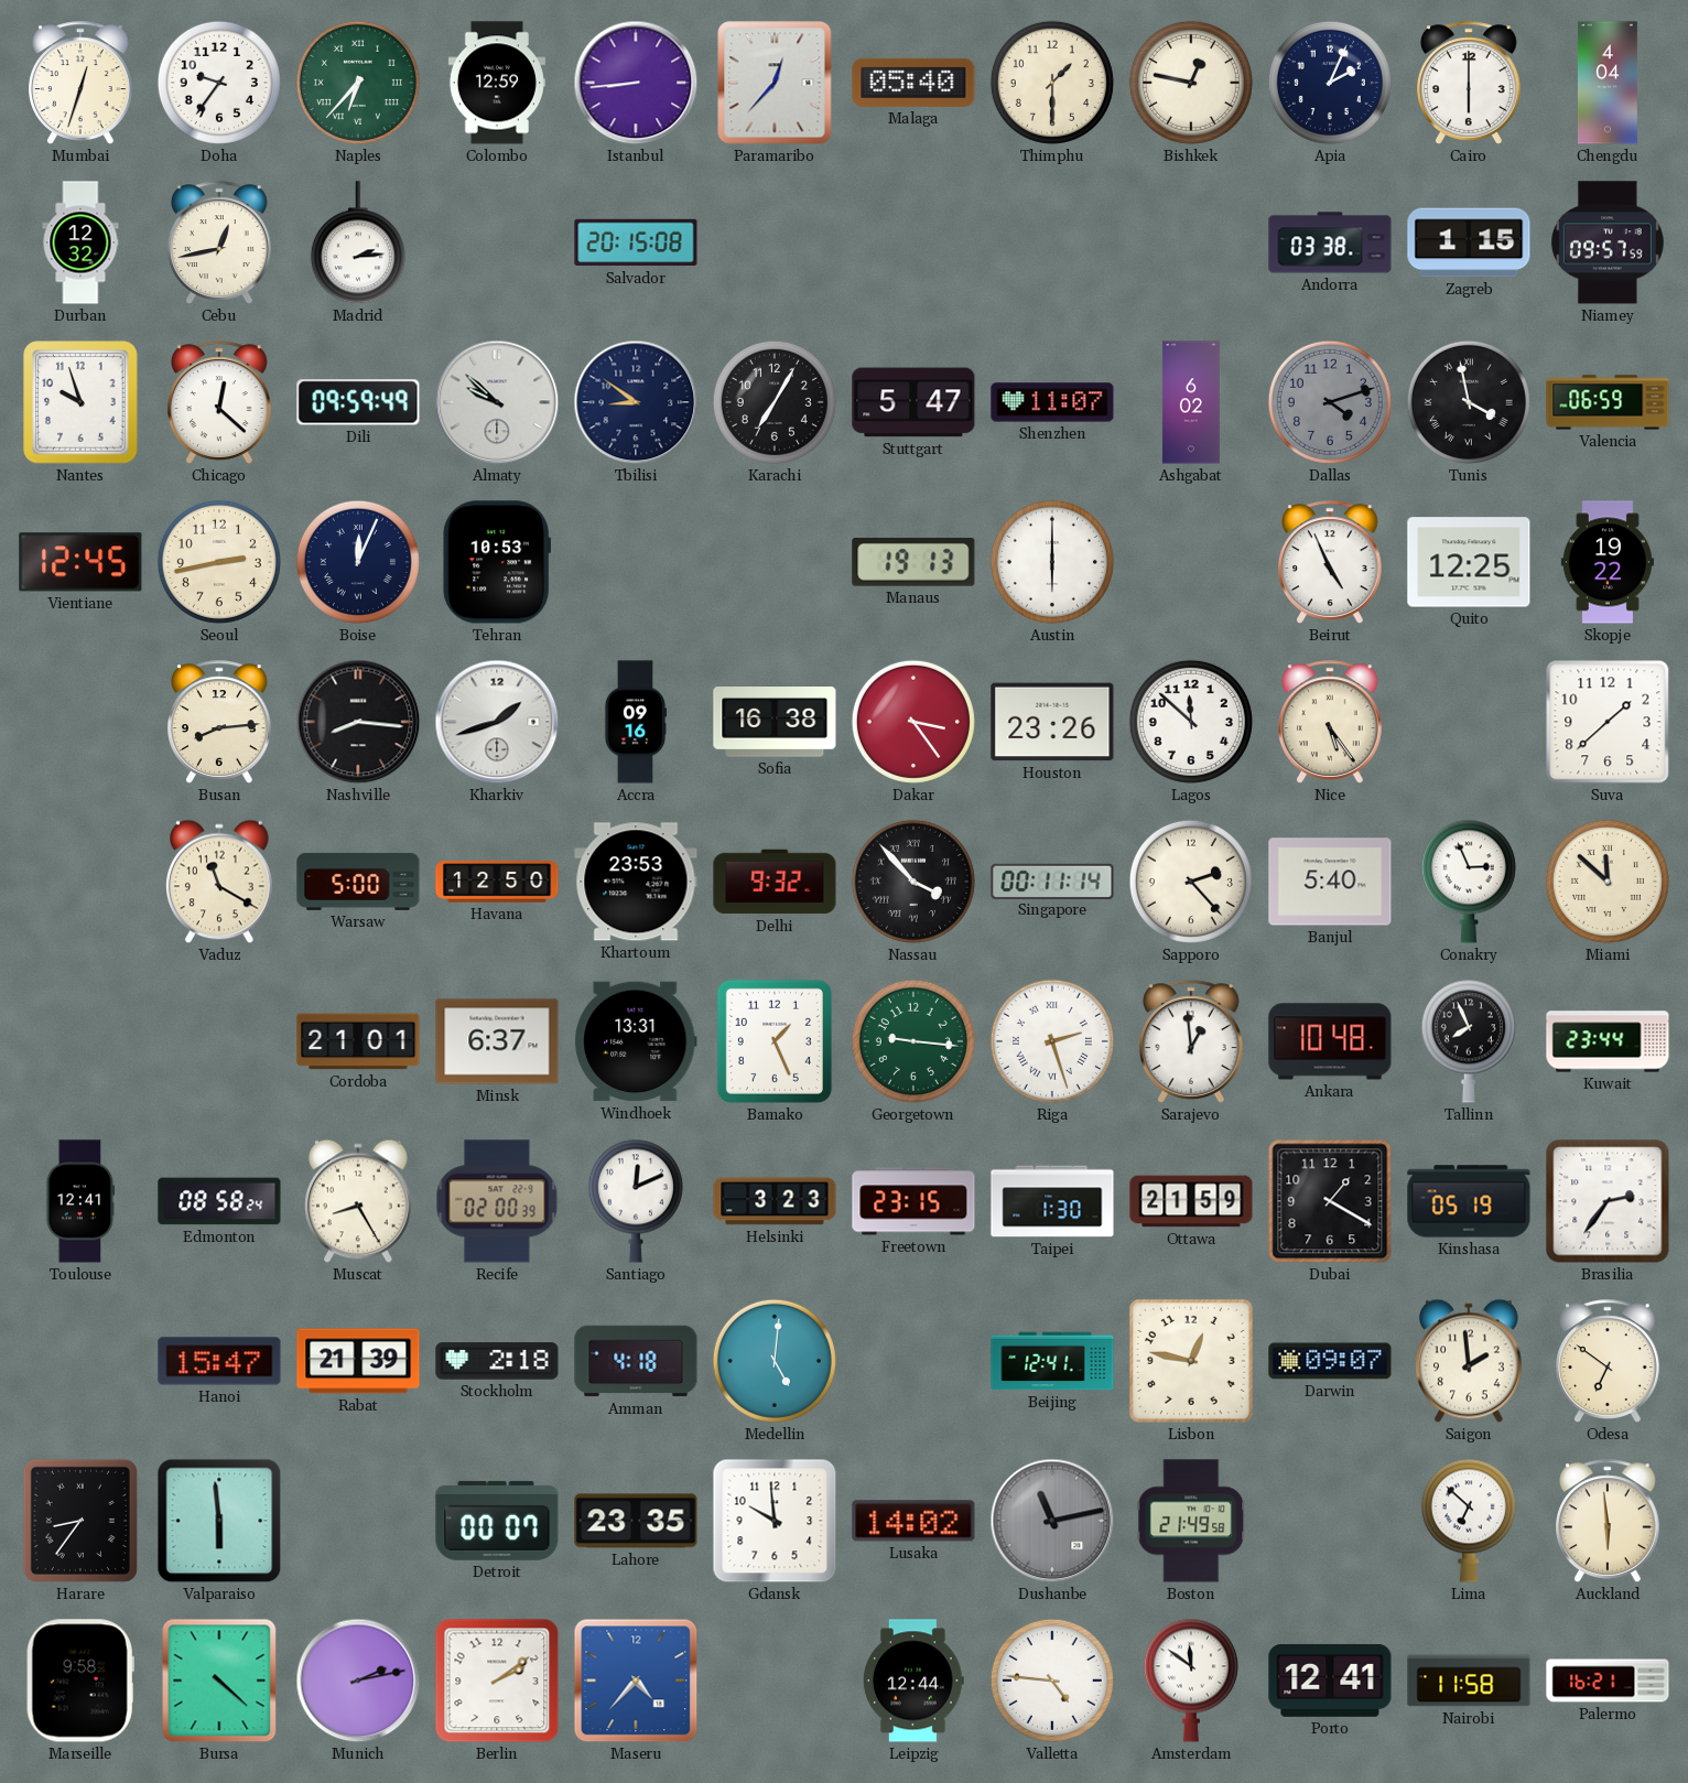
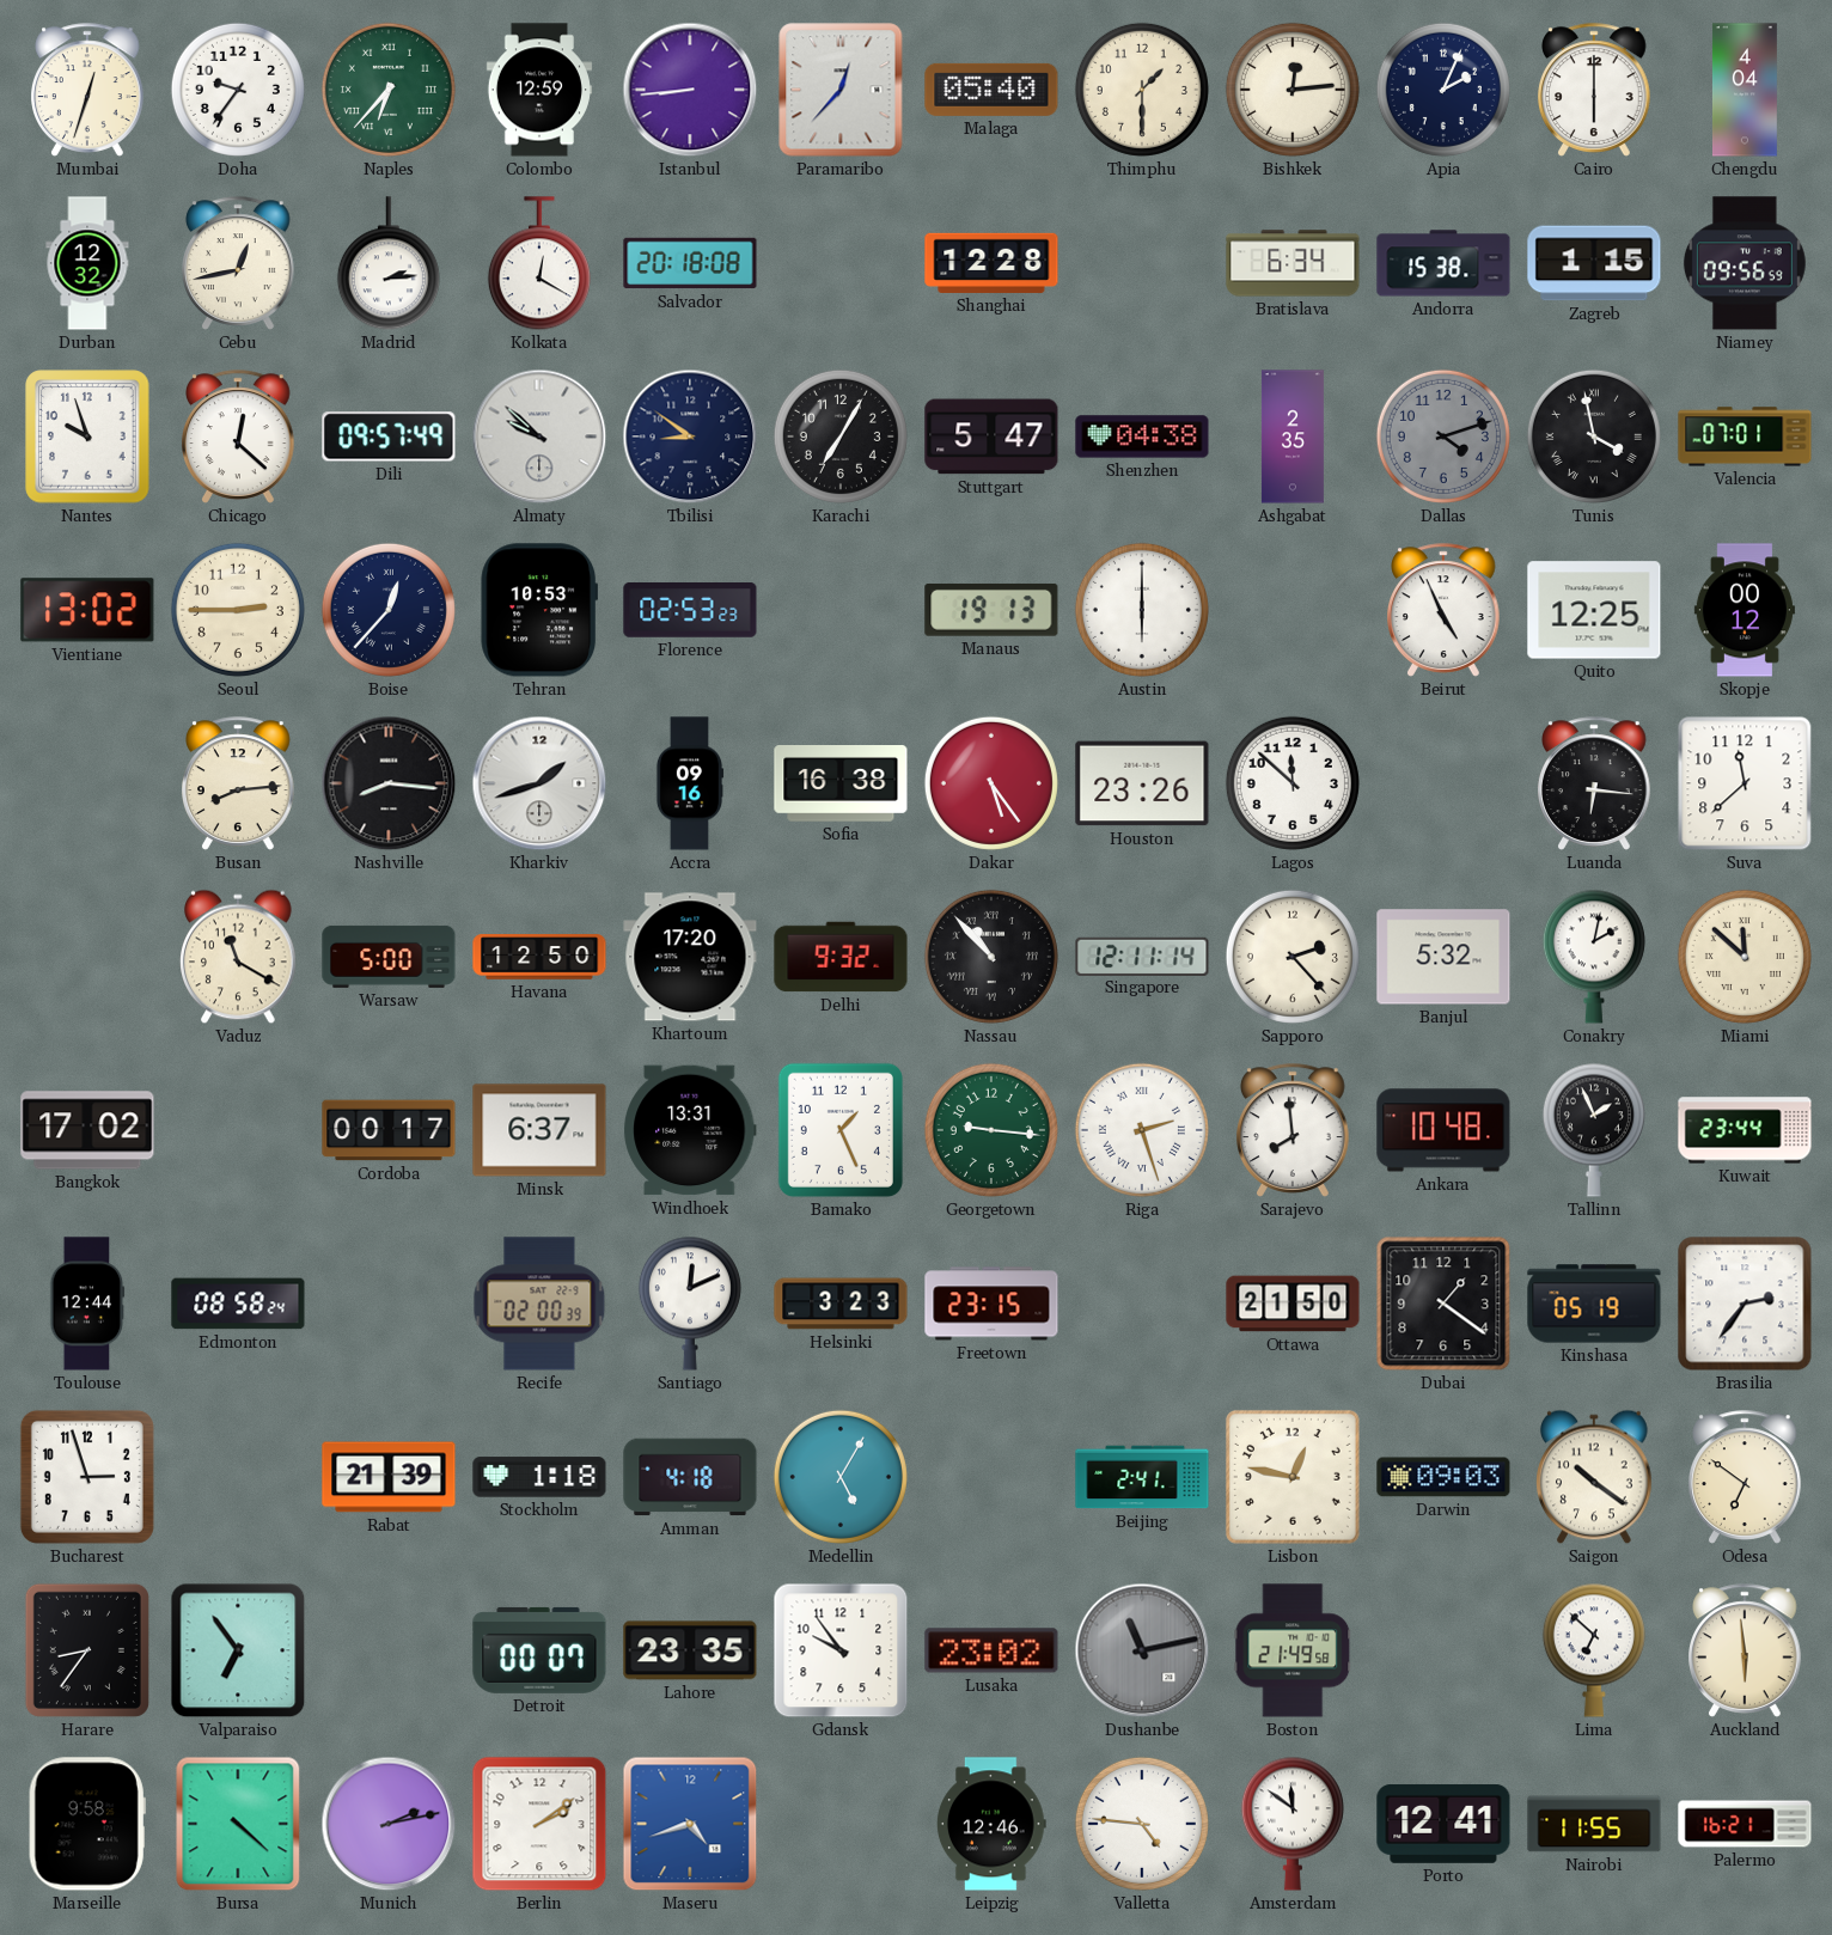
Bishkek: 12:47 -> 12:14
Kolkata: none -> 12:20
Salvador: 20:15 -> 20:18
Shanghai: none -> 12:28
Bratislava: none -> 6:34
Andorra: 03:38 -> 15:38
Niamey: 09:57 -> 09:56
Dili: 09:59 -> 09:57
Shenzhen: 11:07 -> 04:38
Ashgabat: 6:02 -> 2:35
Valencia: 06:59 -> 07:01
Vientiane: 12:45 -> 13:02
Seoul: 2:43 -> 2:45
Boise: 12:04 -> 12:37
Florence: none -> 02:53
Skopje: 19:22 -> 00:12
Dakar: 3:24 -> 5:24
Nice: 5:24 -> none
Luanda: none -> 6:16
Suva: 1:38 -> 11:38
Khartoum: 23:53 -> 17:20
Nassau: 3:53 -> 10:53
Singapore: 00:11 -> 12:11
Banjul: 5:40 -> 5:32
Conakry: 2:56 -> 2:02
Bangkok: none -> 17:02
Cordoba: 21:01 -> 00:17
Sarajevo: 12:59 -> 7:59
Tallinn: 7:56 -> 1:56
Toulouse: 12:41 -> 12:44
Muscat: 8:25 -> none
Taipei: 1:30 -> none
Ottawa: 21:59 -> 21:50
Dubai: 1:20 -> 1:21
Bucharest: none -> 2:57
Hanoi: 15:47 -> none
Stockholm: 2:18 -> 1:18
Medellin: 5:01 -> 5:05
Beijing: 12:41 -> 2:41
Darwin: 09:07 -> 09:03
Saigon: 1:59 -> 10:21
Valparaiso: 5:59 -> 6:54
Gdansk: 9:59 -> 9:54
Lusaka: 14:02 -> 23:02
Maseru: 4:37 -> 4:42
Leipzig: 12:44 -> 12:46
Nairobi: 11:58 -> 11:55
